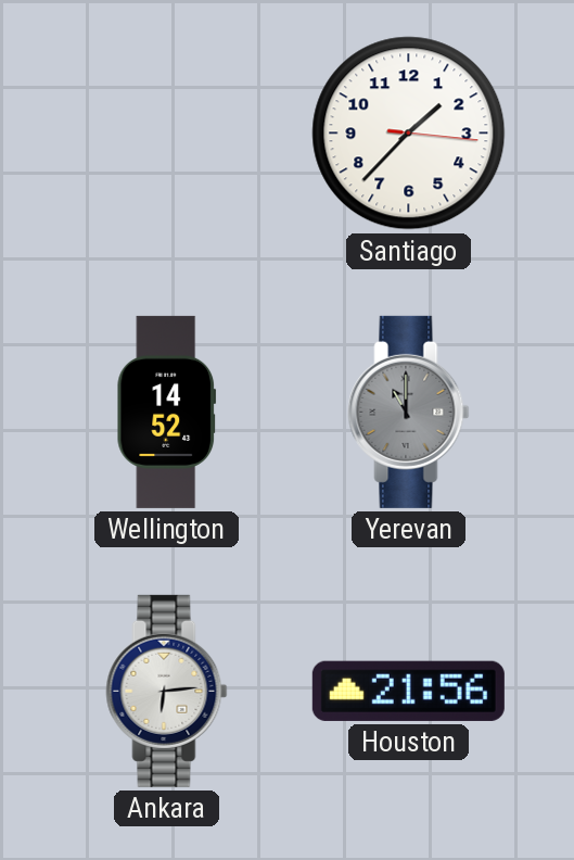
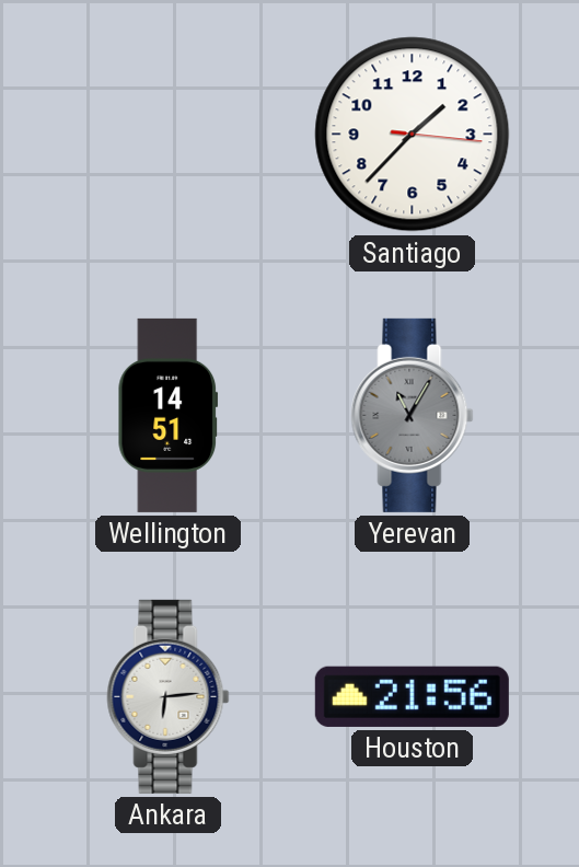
Wellington: 14:52 -> 14:51
Yerevan: 11:00 -> 11:05
